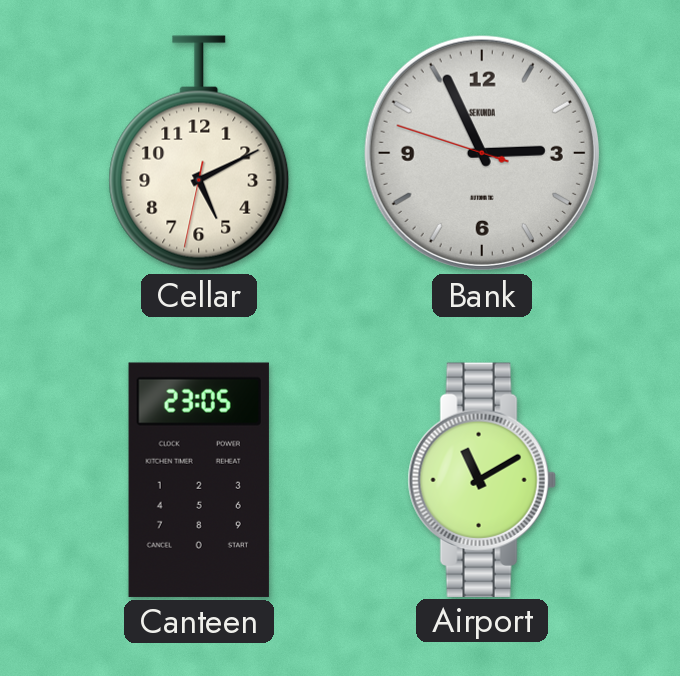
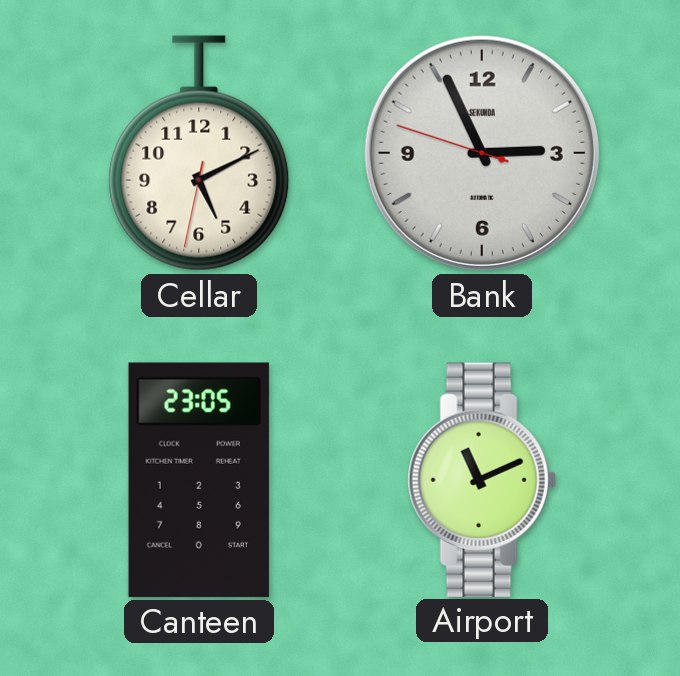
Airport: 11:10 -> 11:11
